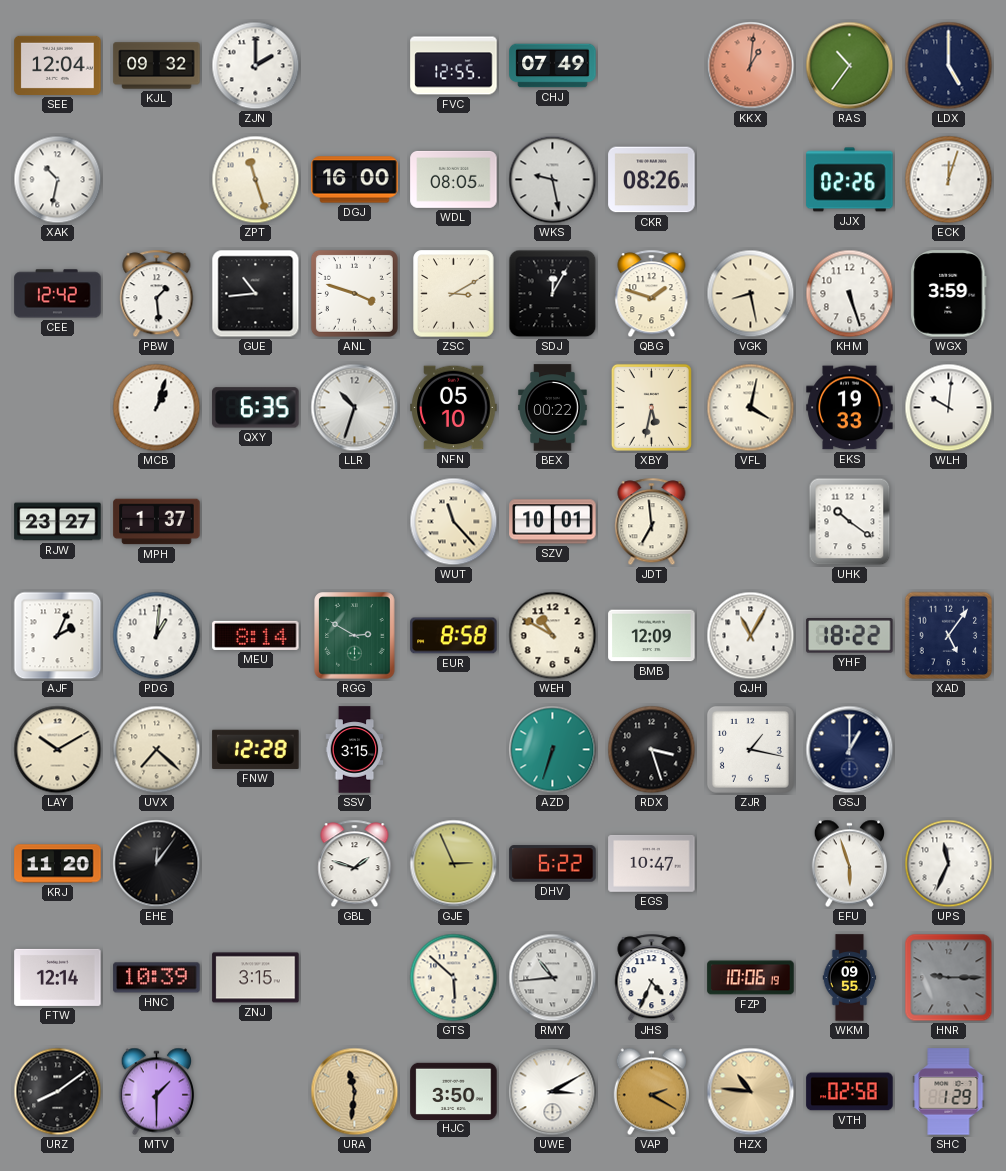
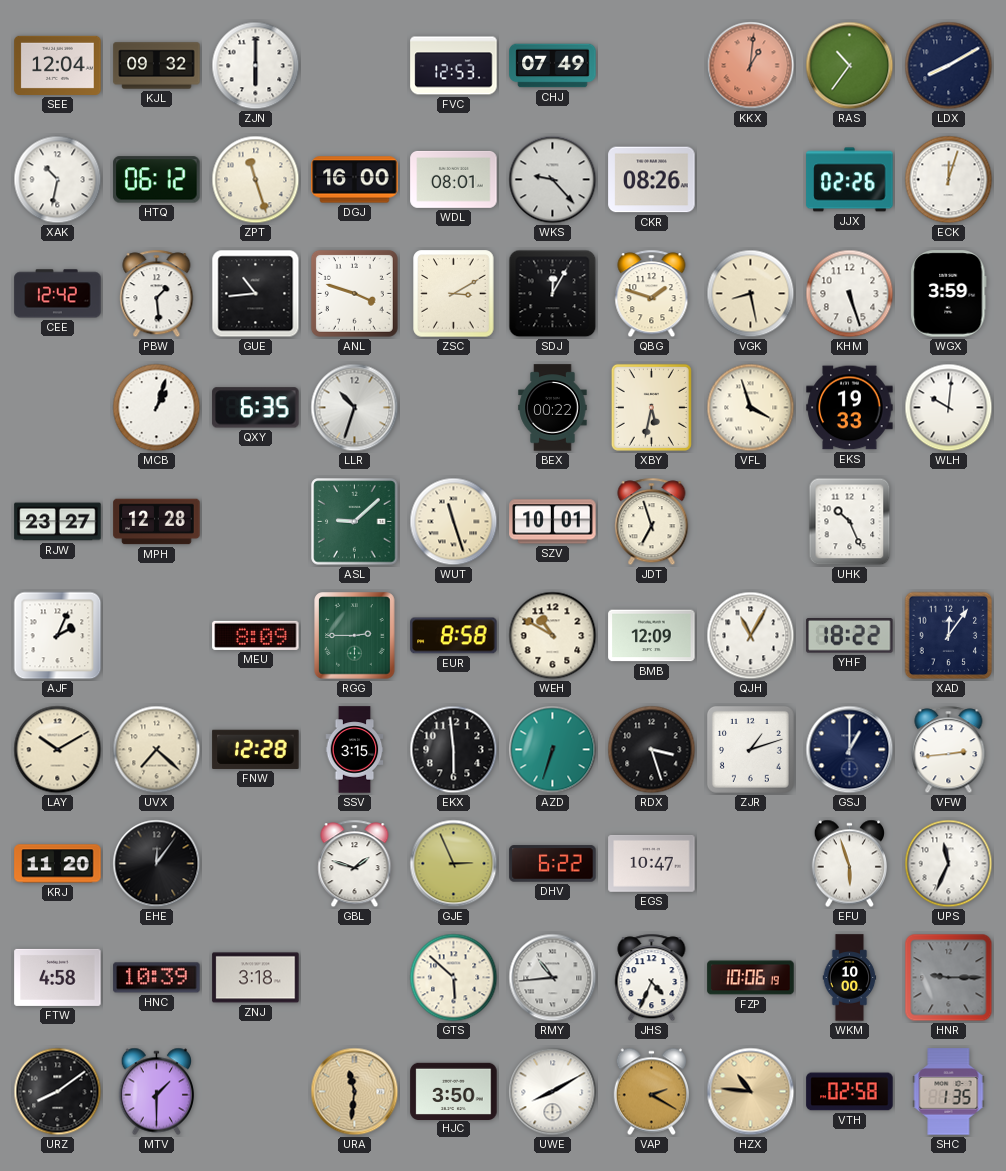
ZJN: 2:00 -> 6:00
FVC: 12:55 -> 12:53
LDX: 5:00 -> 8:10
HTQ: none -> 06:12
WDL: 08:05 -> 08:01
WKS: 9:28 -> 9:23
NFN: 05:10 -> none
VFL: 4:02 -> 3:57
MPH: 1:37 -> 12:28
ASL: none -> 9:08
WUT: 11:23 -> 11:27
JDT: 6:59 -> 6:57
UHK: 10:21 -> 10:26
PDG: 1:01 -> none
MEU: 8:14 -> 8:09
RGG: 2:50 -> 2:45
XAD: 5:06 -> 12:06
EKX: none -> 5:59
ZJR: 1:17 -> 1:12
VFW: none -> 2:44
FTW: 12:14 -> 4:58
ZNJ: 3:15 -> 3:18
WKM: 09:55 -> 10:00
UWE: 3:10 -> 8:10
SHC: 1:29 -> 1:35
